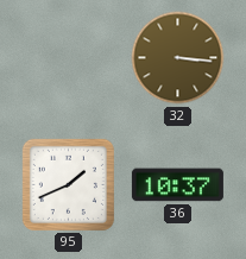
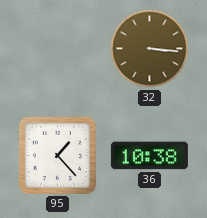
95: 1:41 -> 1:23
36: 10:37 -> 10:38
